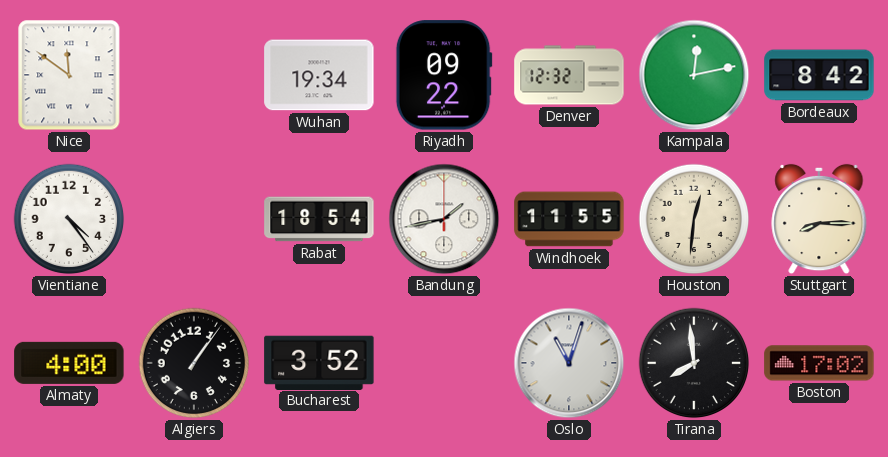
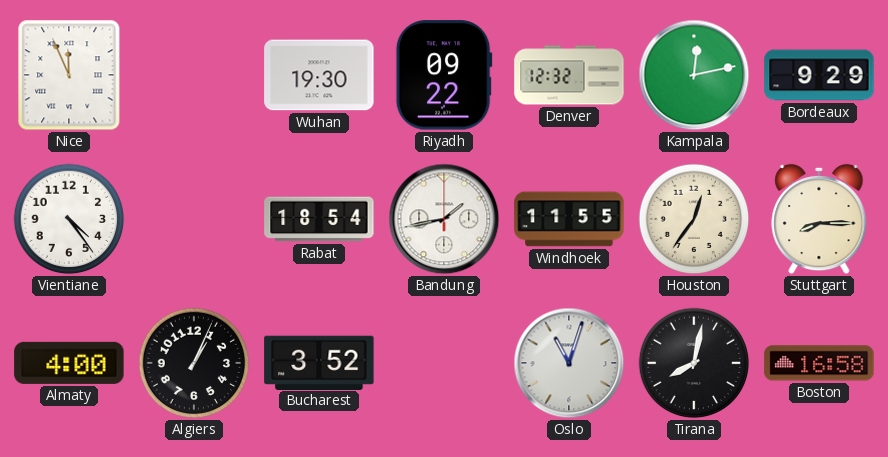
Nice: 11:51 -> 11:56
Wuhan: 19:34 -> 19:30
Bordeaux: 8:42 -> 9:29
Houston: 12:31 -> 12:36
Algiers: 1:06 -> 1:04
Tirana: 7:59 -> 8:02
Boston: 17:02 -> 16:58
